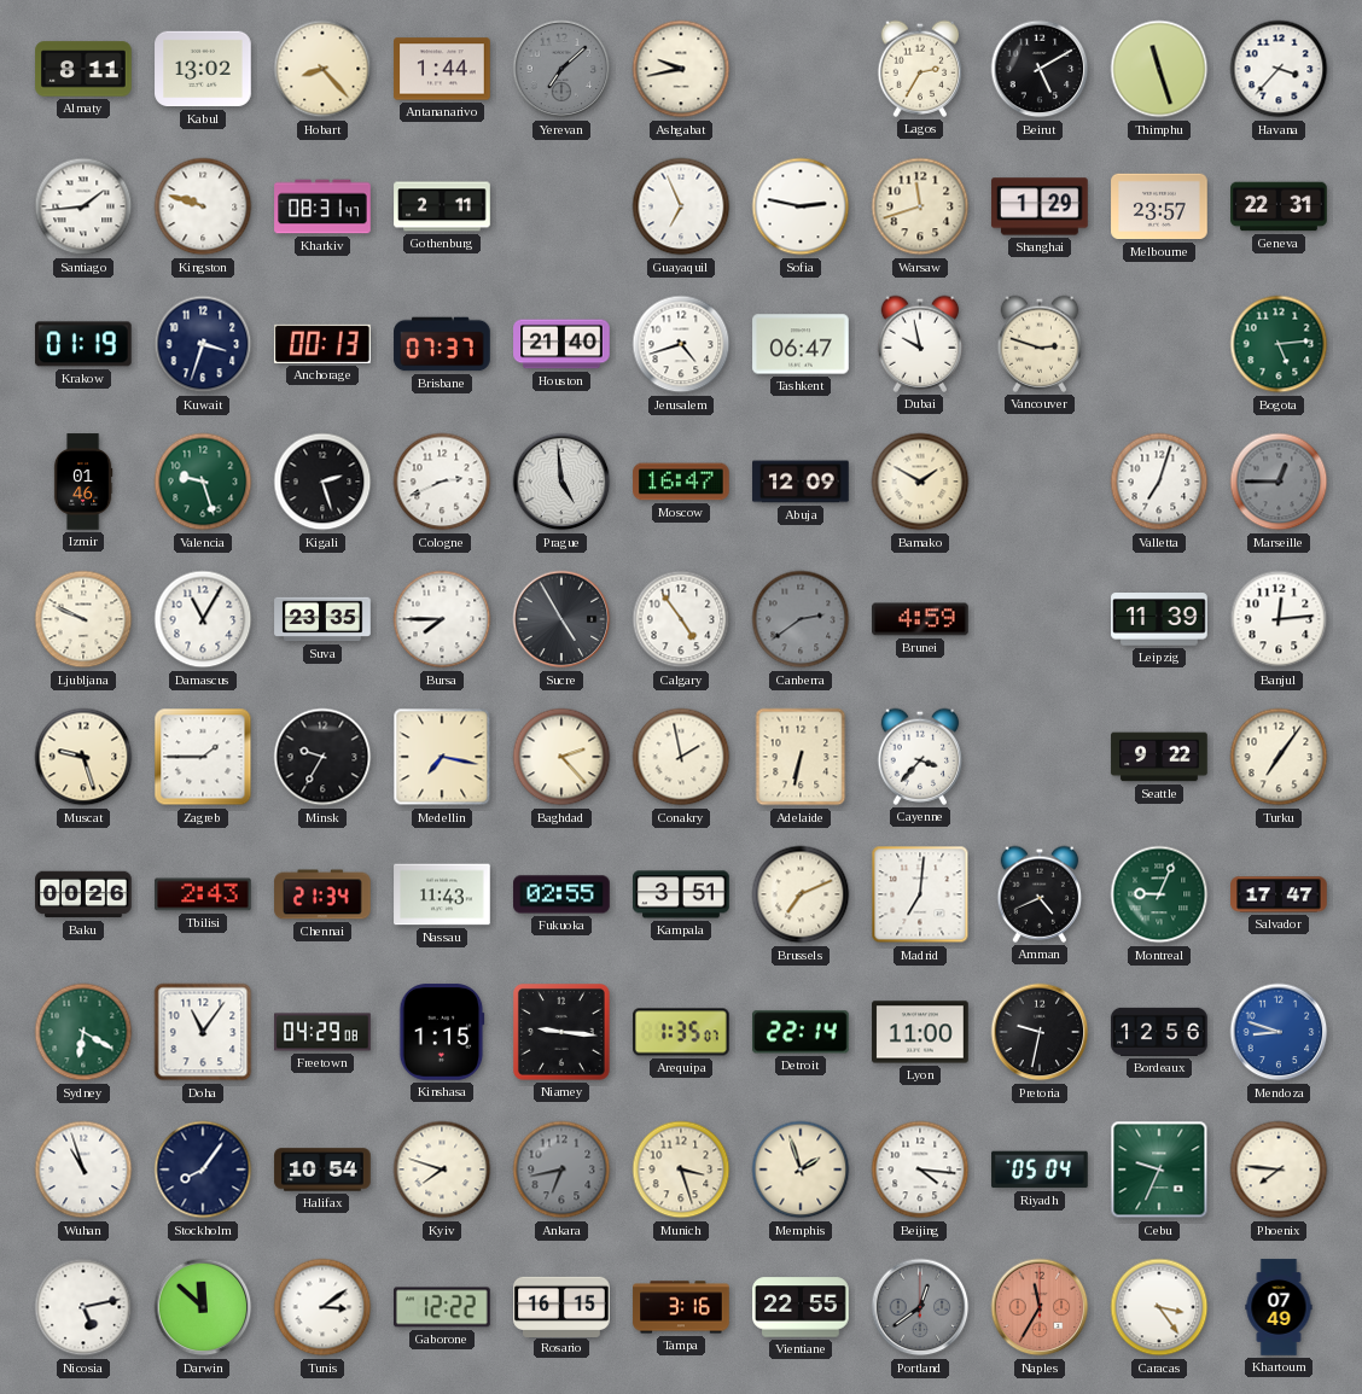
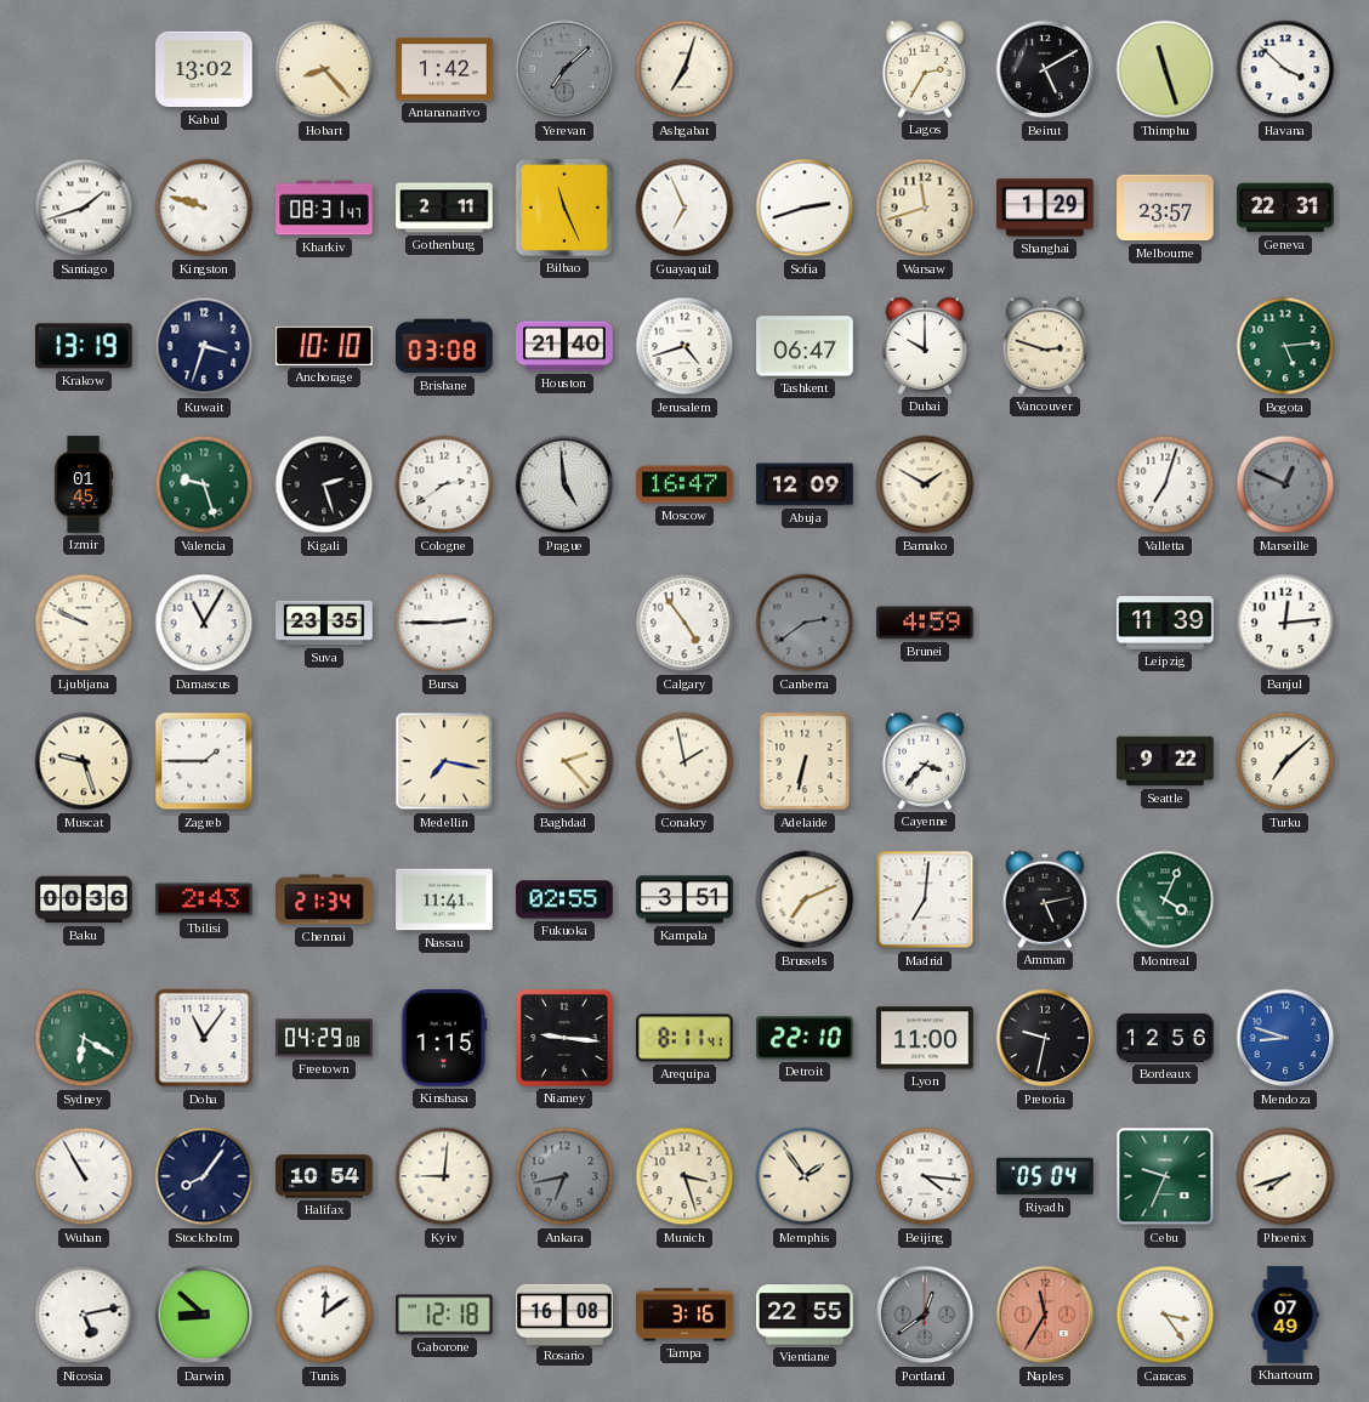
Almaty: 8:11 -> none
Antananarivo: 1:44 -> 1:42
Ashgabat: 9:43 -> 7:03
Havana: 3:37 -> 3:52
Santiago: 1:44 -> 1:42
Bilbao: none -> 11:26
Sofia: 2:47 -> 2:42
Krakow: 01:19 -> 13:19
Anchorage: 00:13 -> 10:10
Brisbane: 07:37 -> 03:08
Dubai: 9:58 -> 10:00
Izmir: 01:46 -> 01:45
Cologne: 2:41 -> 2:39
Marseille: 12:45 -> 12:49
Bursa: 7:45 -> 2:45
Sucre: 4:55 -> none
Minsk: 9:35 -> none
Turku: 7:06 -> 7:08
Baku: 00:26 -> 00:36
Nassau: 11:43 -> 11:41
Amman: 4:41 -> 5:13
Montreal: 9:04 -> 4:04
Salvador: 17:47 -> none
Arequipa: 1:35 -> 8:11
Detroit: 22:14 -> 22:10
Wuhan: 10:57 -> 10:55
Kyiv: 7:48 -> 9:01
Memphis: 1:57 -> 1:54
Phoenix: 7:46 -> 7:42
Darwin: 11:52 -> 8:52
Tunis: 3:09 -> 12:09
Gaborone: 12:22 -> 12:18
Rosario: 16:15 -> 16:08
